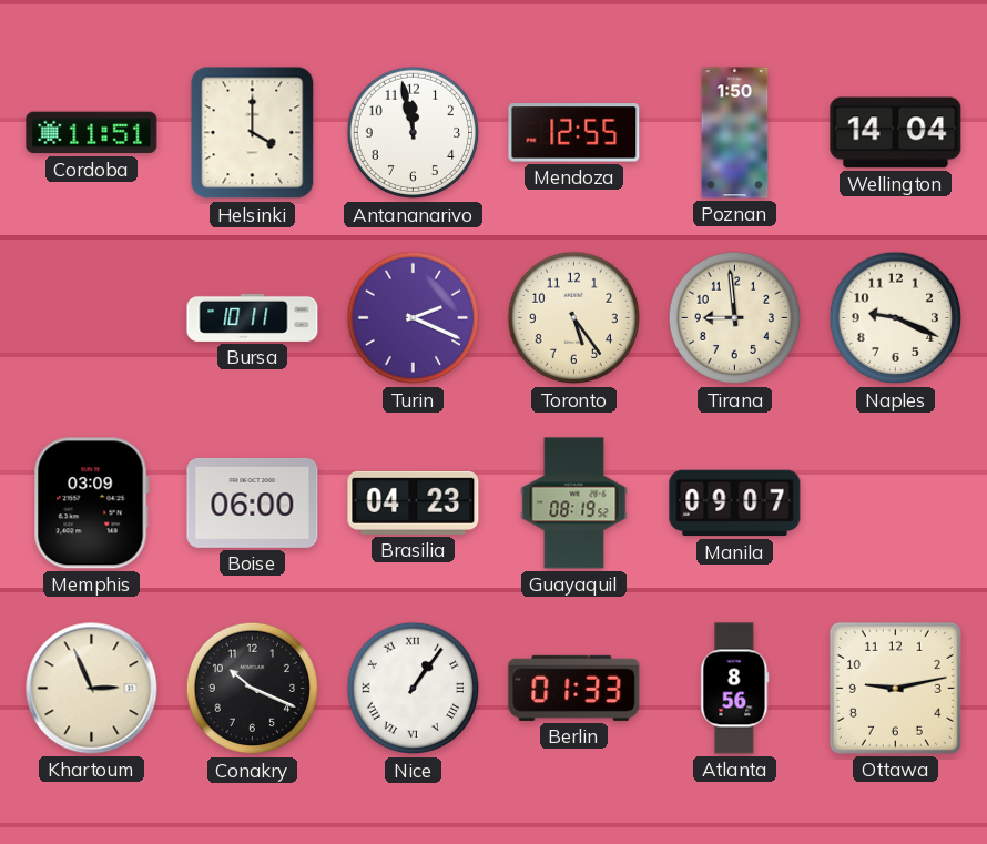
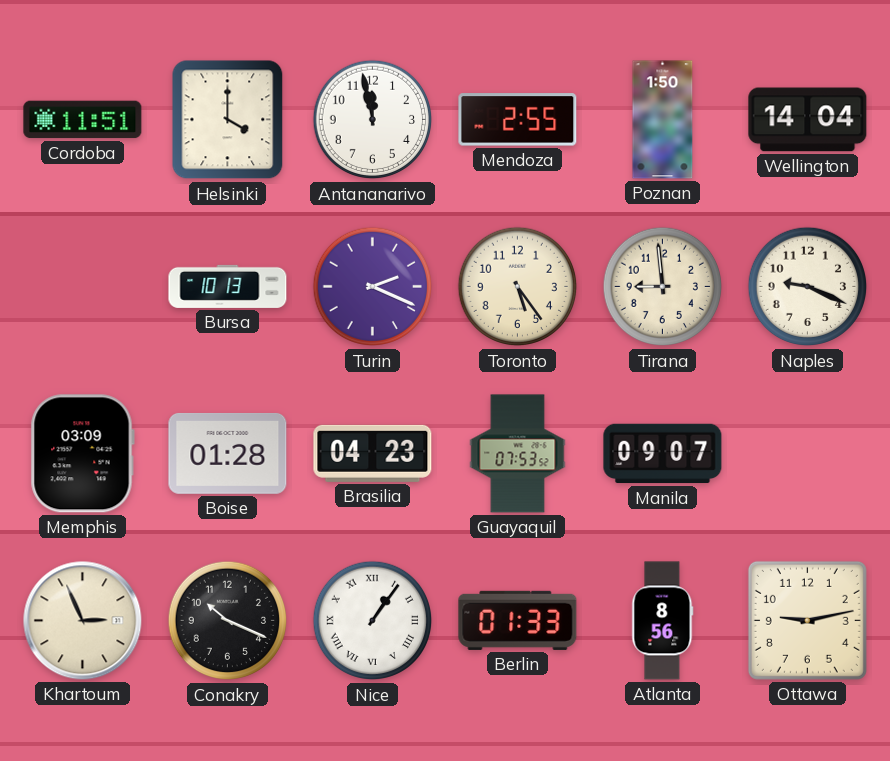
Mendoza: 12:55 -> 2:55
Bursa: 10:11 -> 10:13
Boise: 06:00 -> 01:28
Guayaquil: 08:19 -> 07:53
